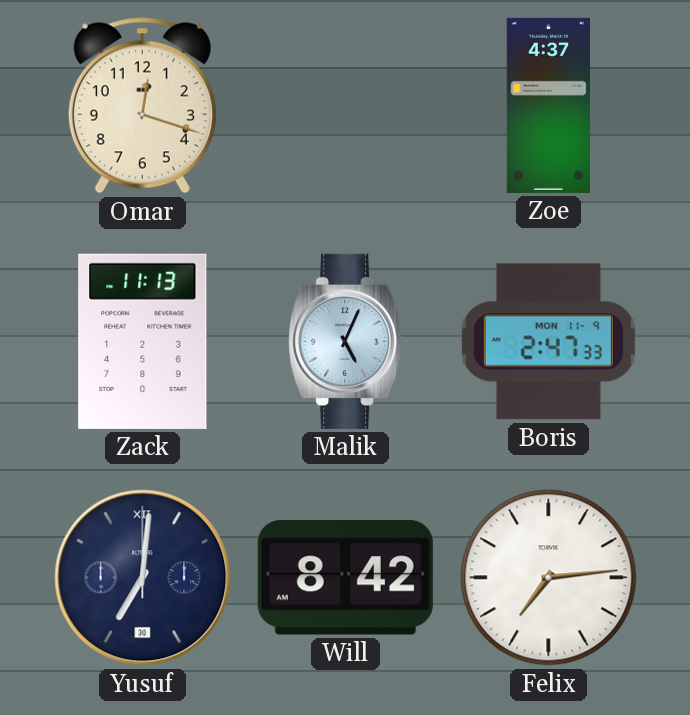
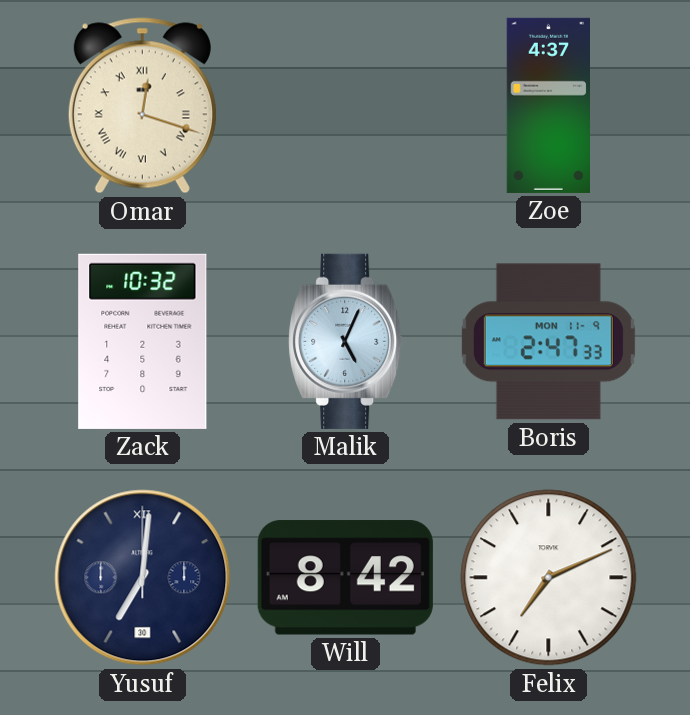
Omar numerals: Arabic -> Roman
Zack: 11:13 -> 10:32
Felix: 7:14 -> 7:11
